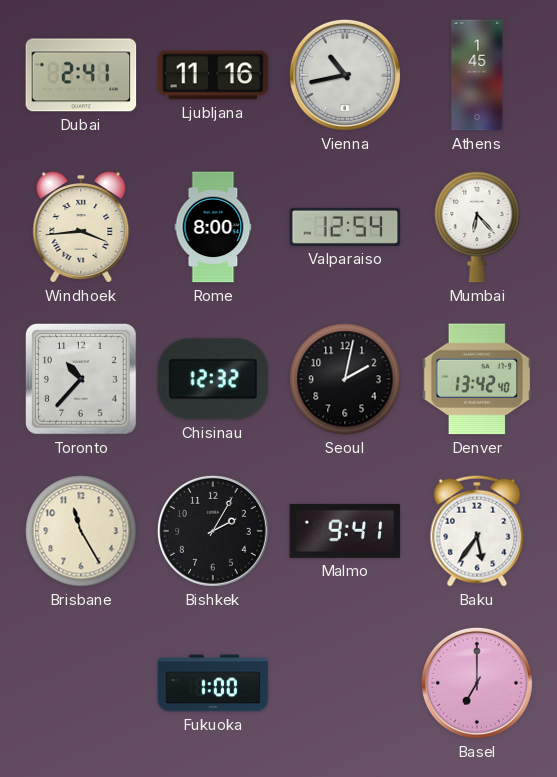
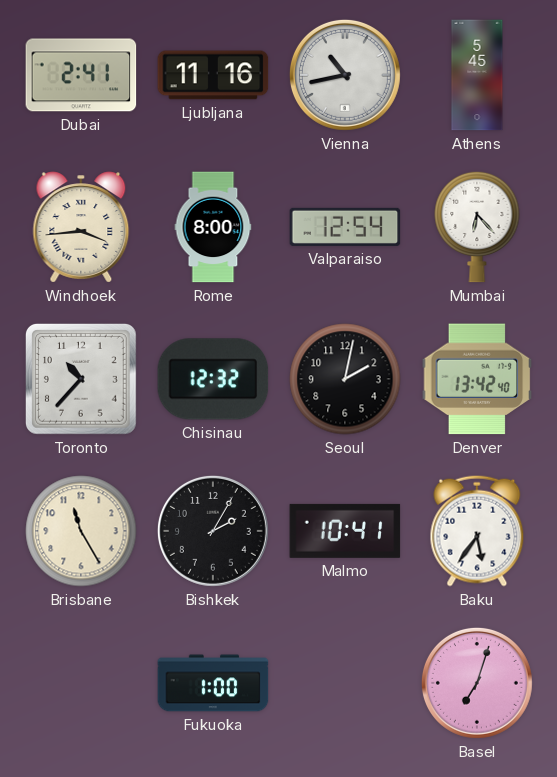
Athens: 1:45 -> 5:45
Malmo: 9:41 -> 10:41
Basel: 7:00 -> 7:03
